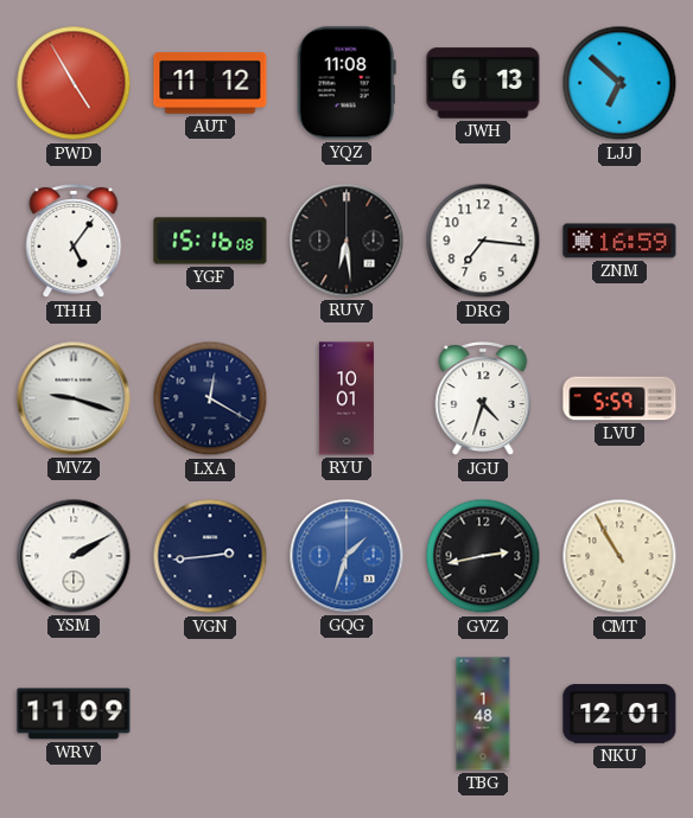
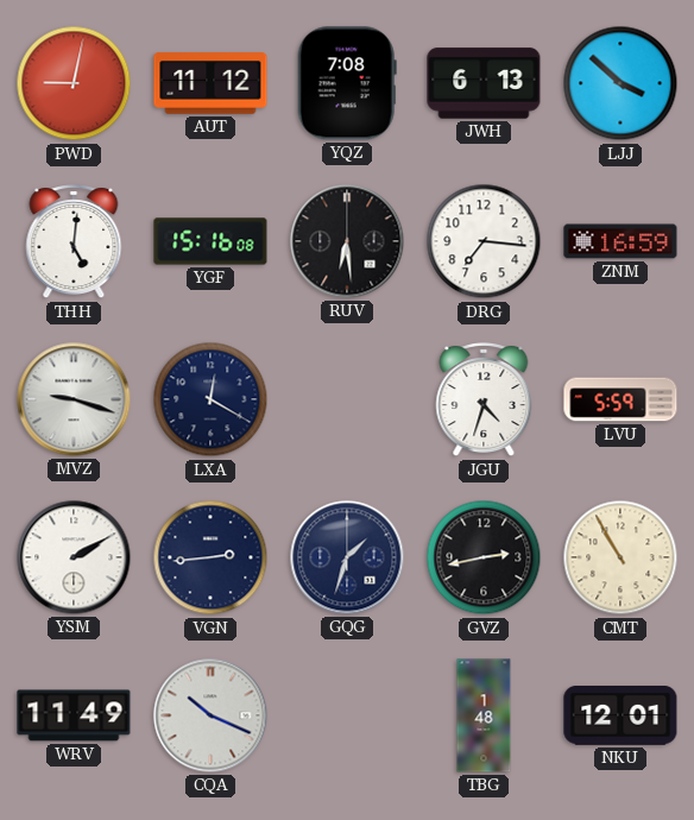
PWD: 4:55 -> 9:02
YQZ: 11:08 -> 7:08
LJJ: 6:52 -> 3:52
THH: 5:06 -> 5:01
RYU: 10:01 -> none
GQG dial: blue -> navy
WRV: 11:09 -> 11:49
CQA: none -> 10:19
